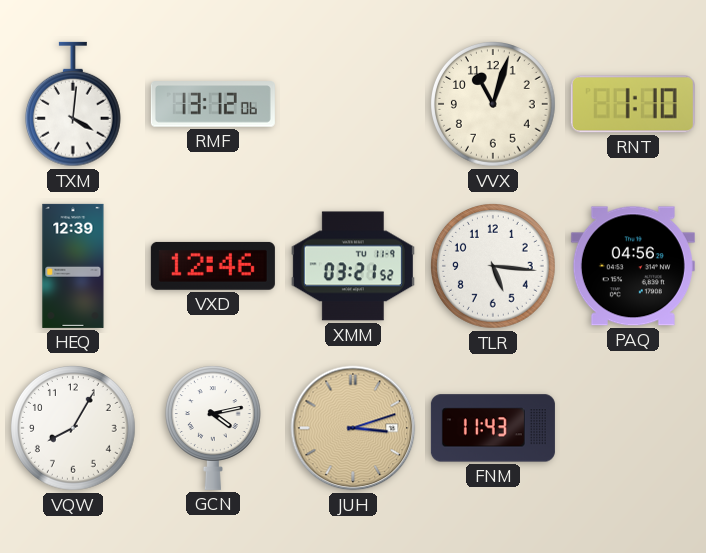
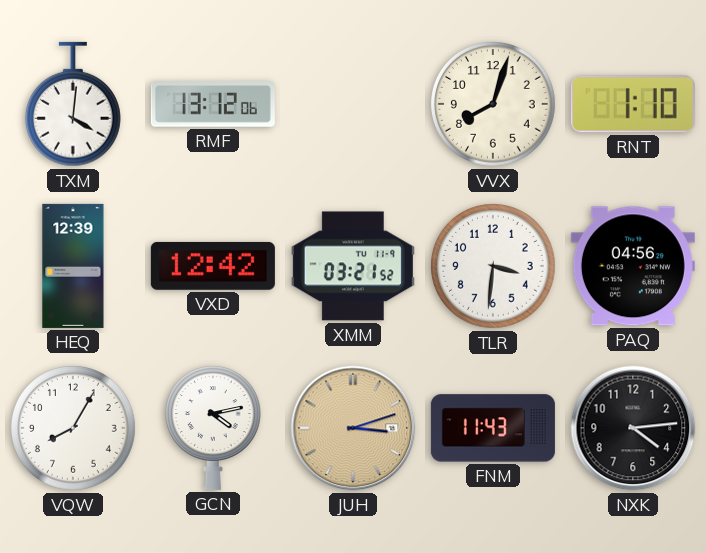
VVX: 11:03 -> 8:03
VXD: 12:46 -> 12:42
TLR: 5:16 -> 3:31
NXK: none -> 4:14
